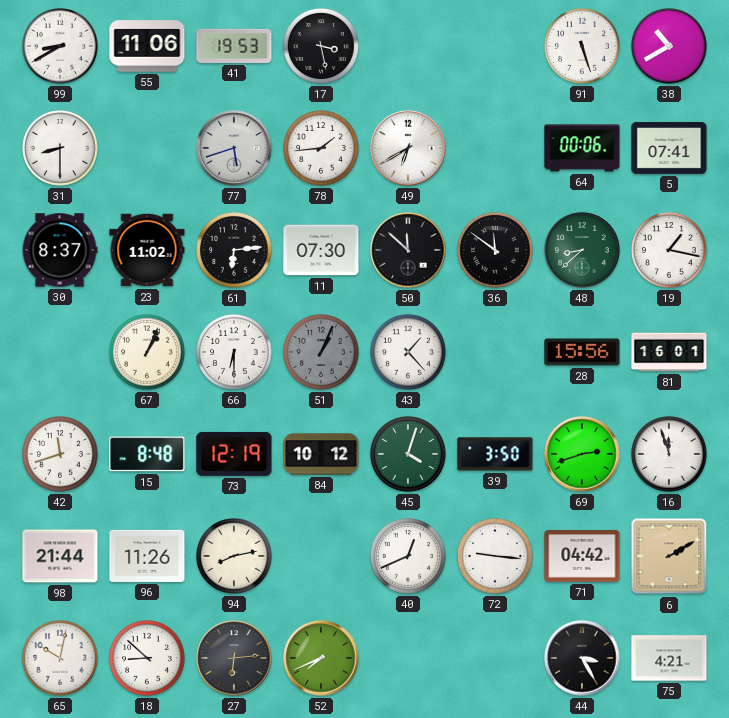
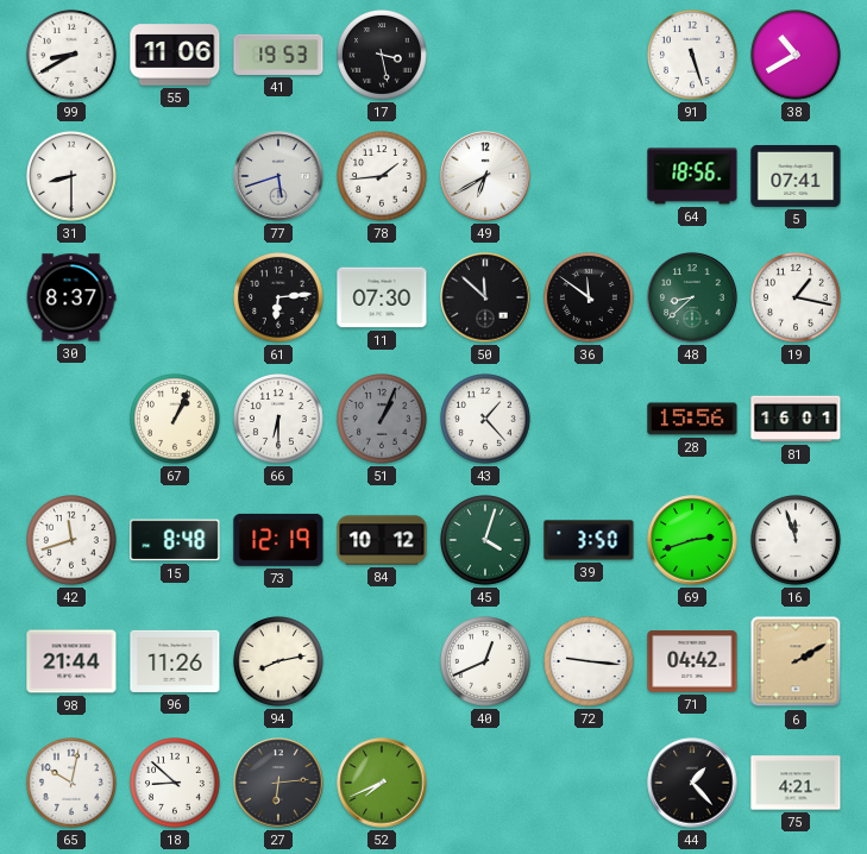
64: 00:06 -> 18:56
23: 11:02 -> none
44: 3:25 -> 1:23
